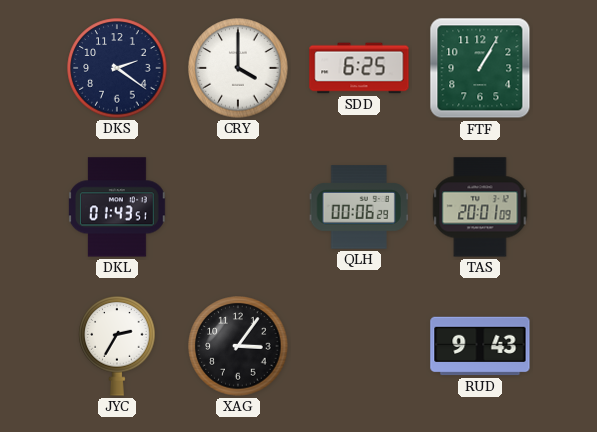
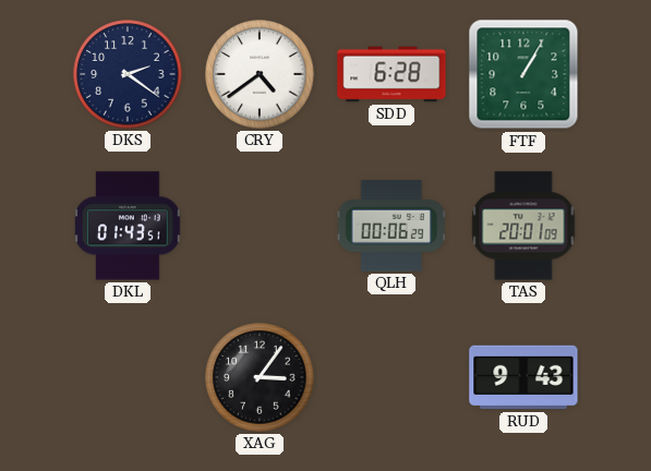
CRY: 4:00 -> 4:39
SDD: 6:25 -> 6:28
JYC: 2:35 -> none
